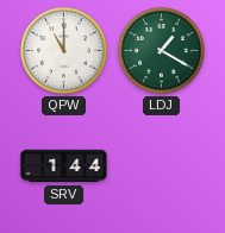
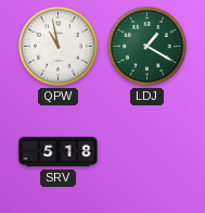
QPW: 11:00 -> 10:58
SRV: 1:44 -> 5:18
